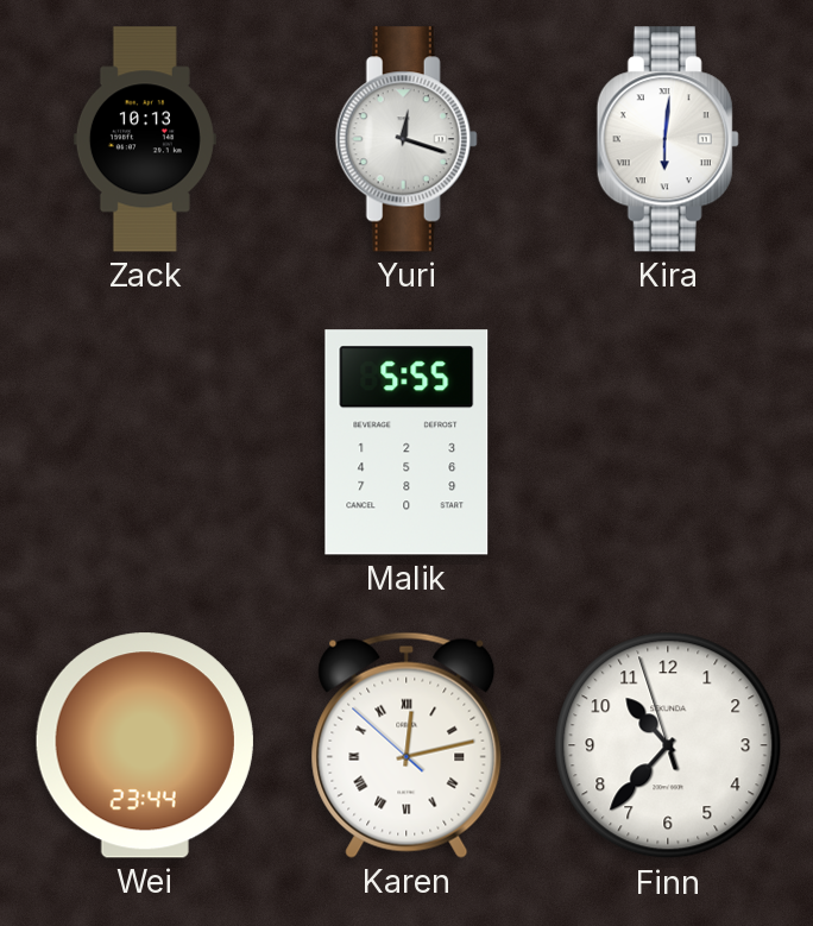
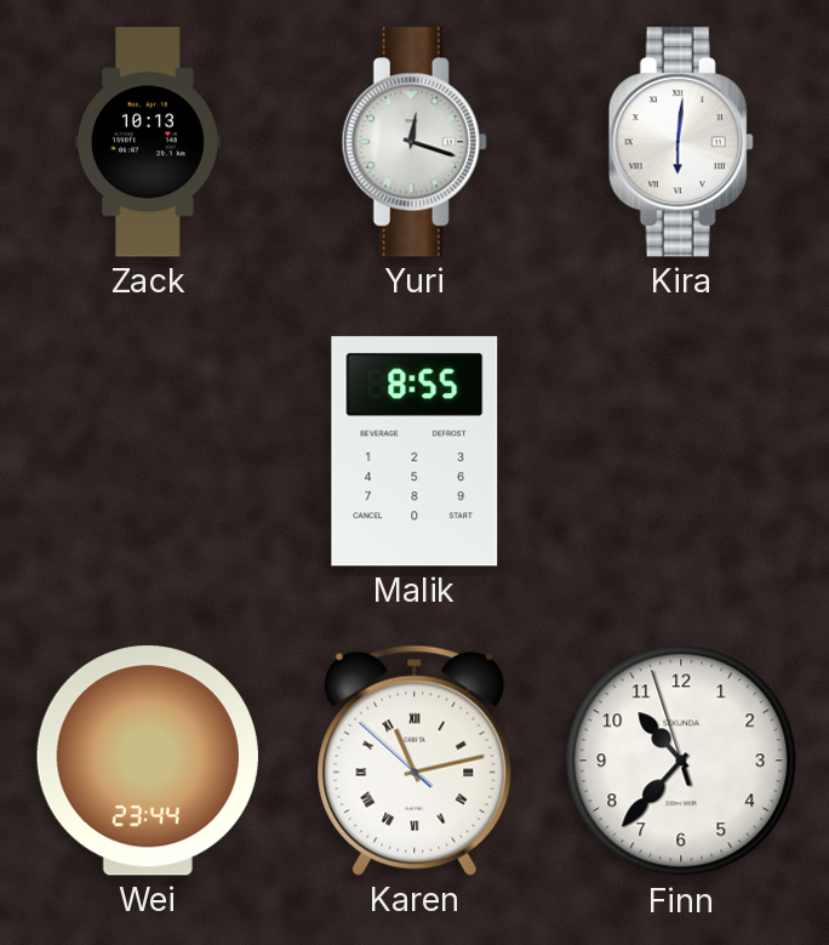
Malik: 5:55 -> 8:55
Karen: 12:12 -> 11:12
